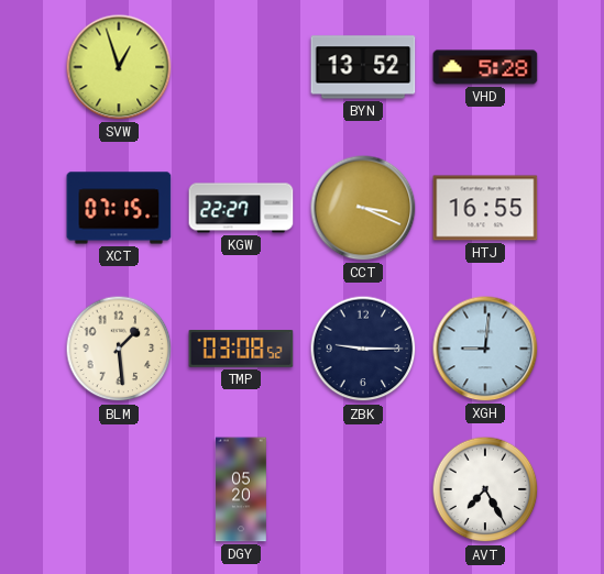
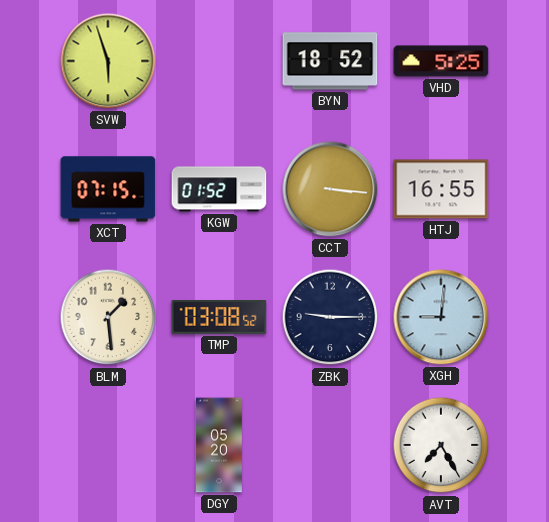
SVW: 12:57 -> 5:57
BYN: 13:52 -> 18:52
VHD: 5:28 -> 5:25
KGW: 22:27 -> 01:52
CCT: 3:19 -> 3:16
